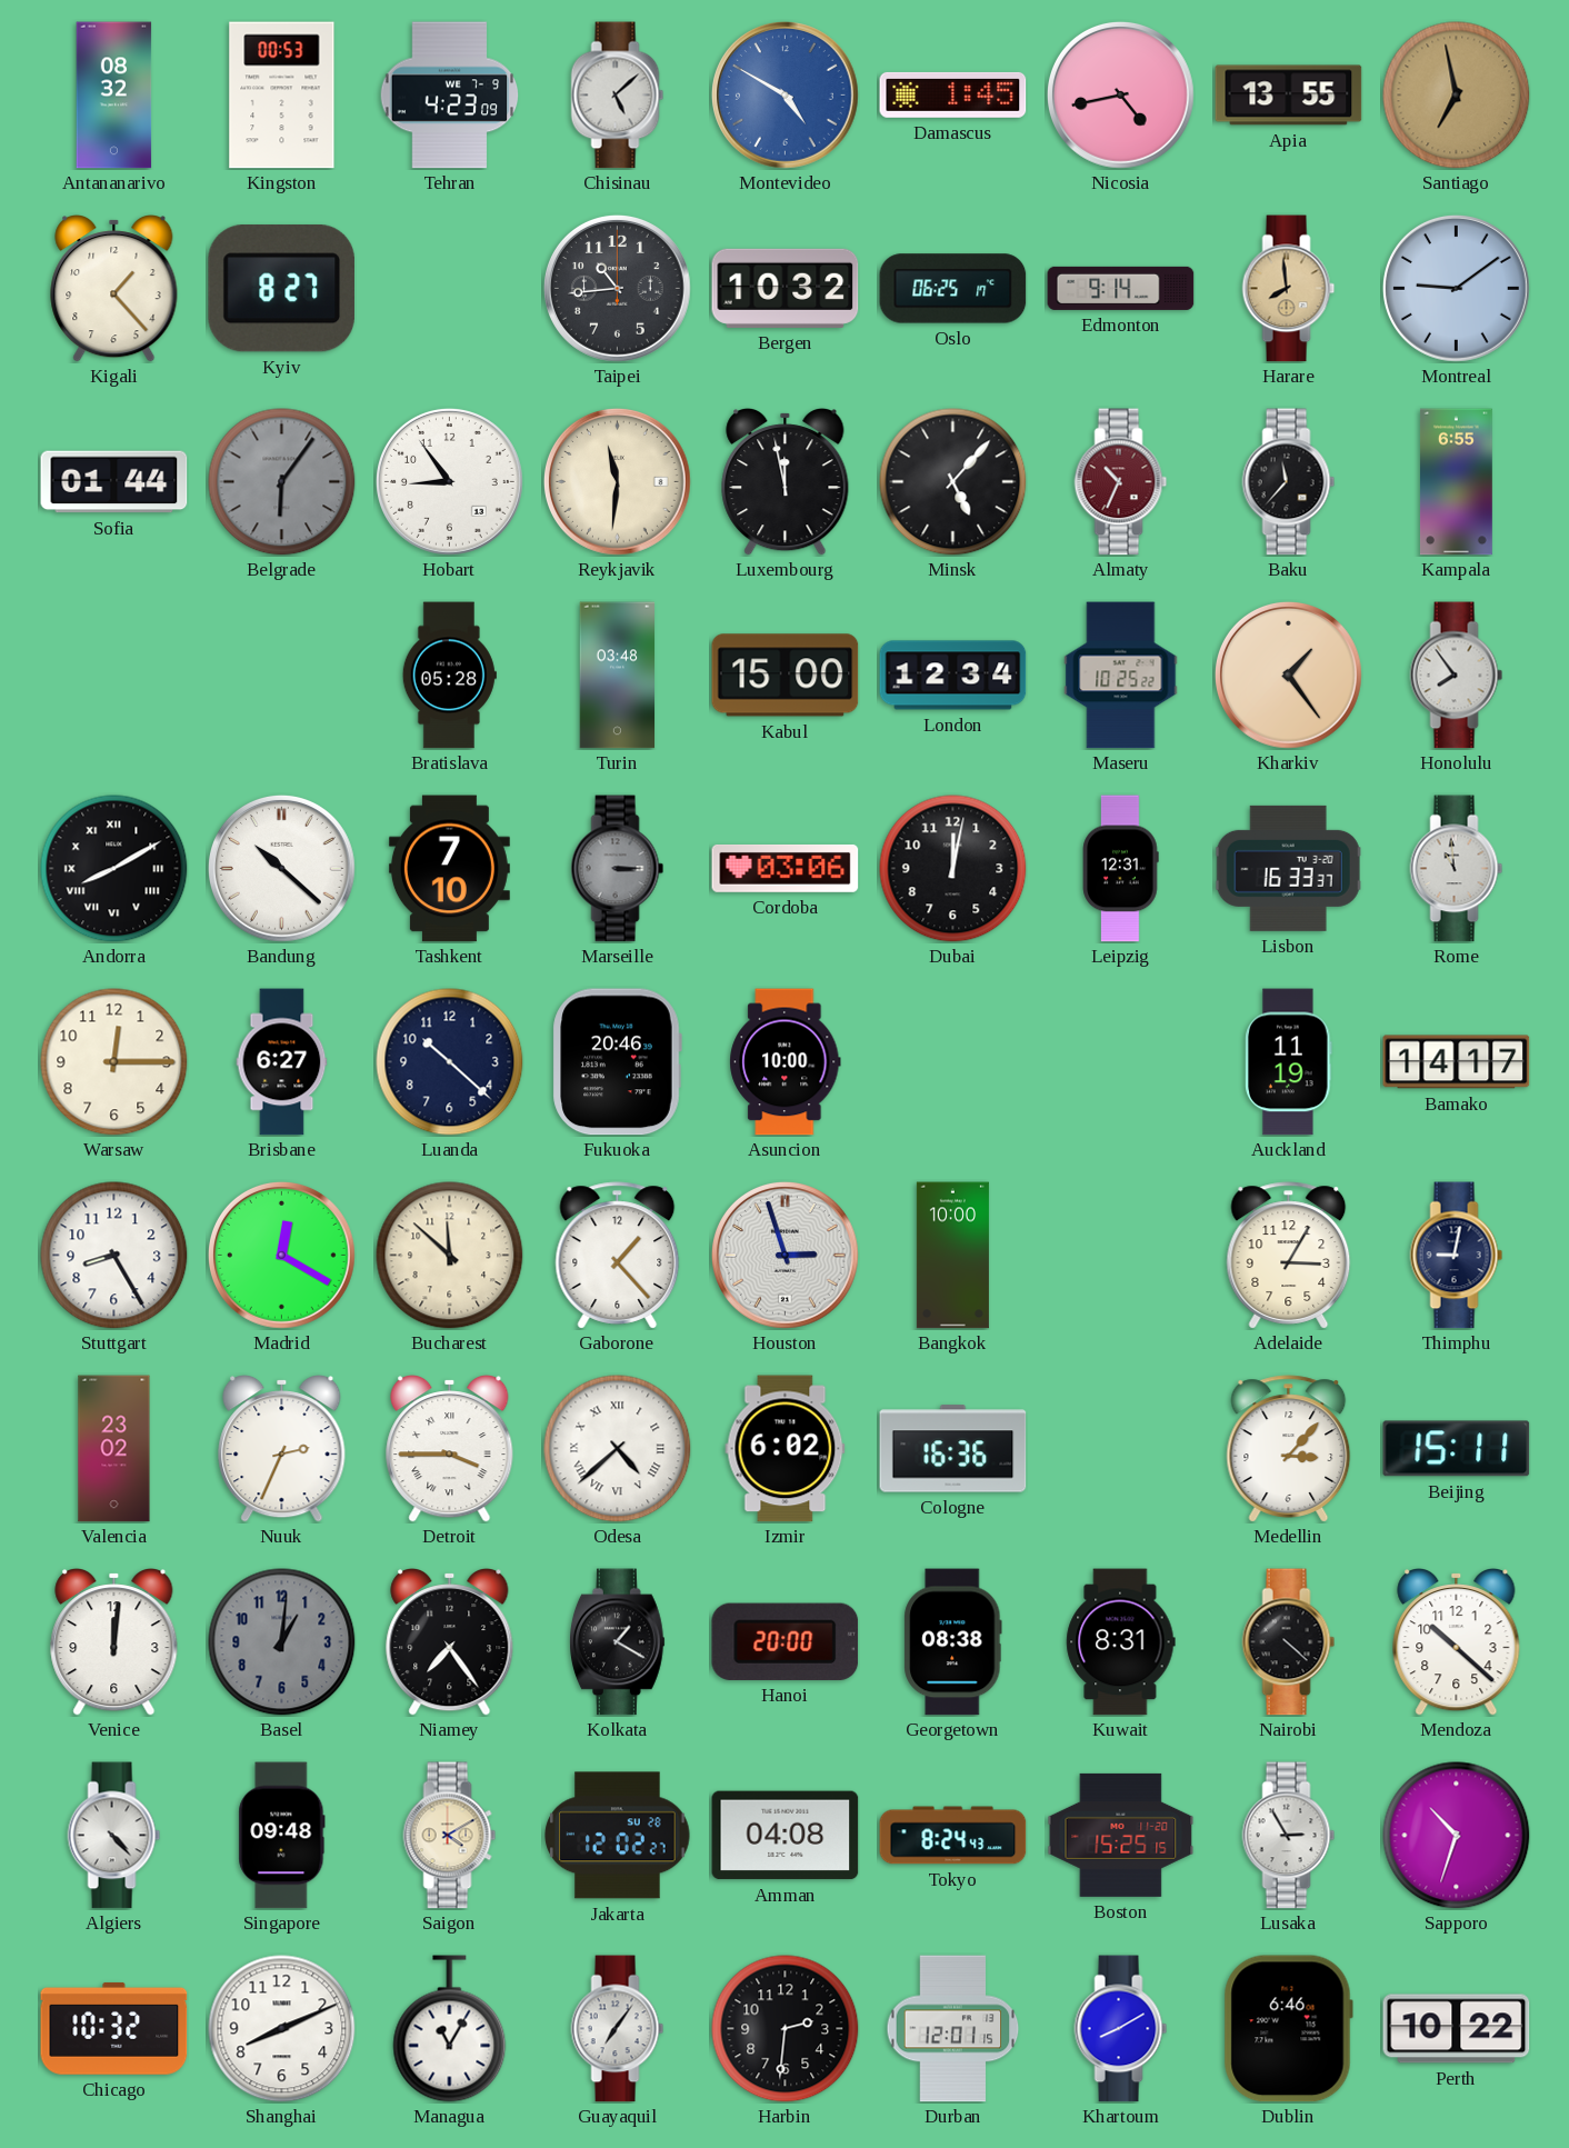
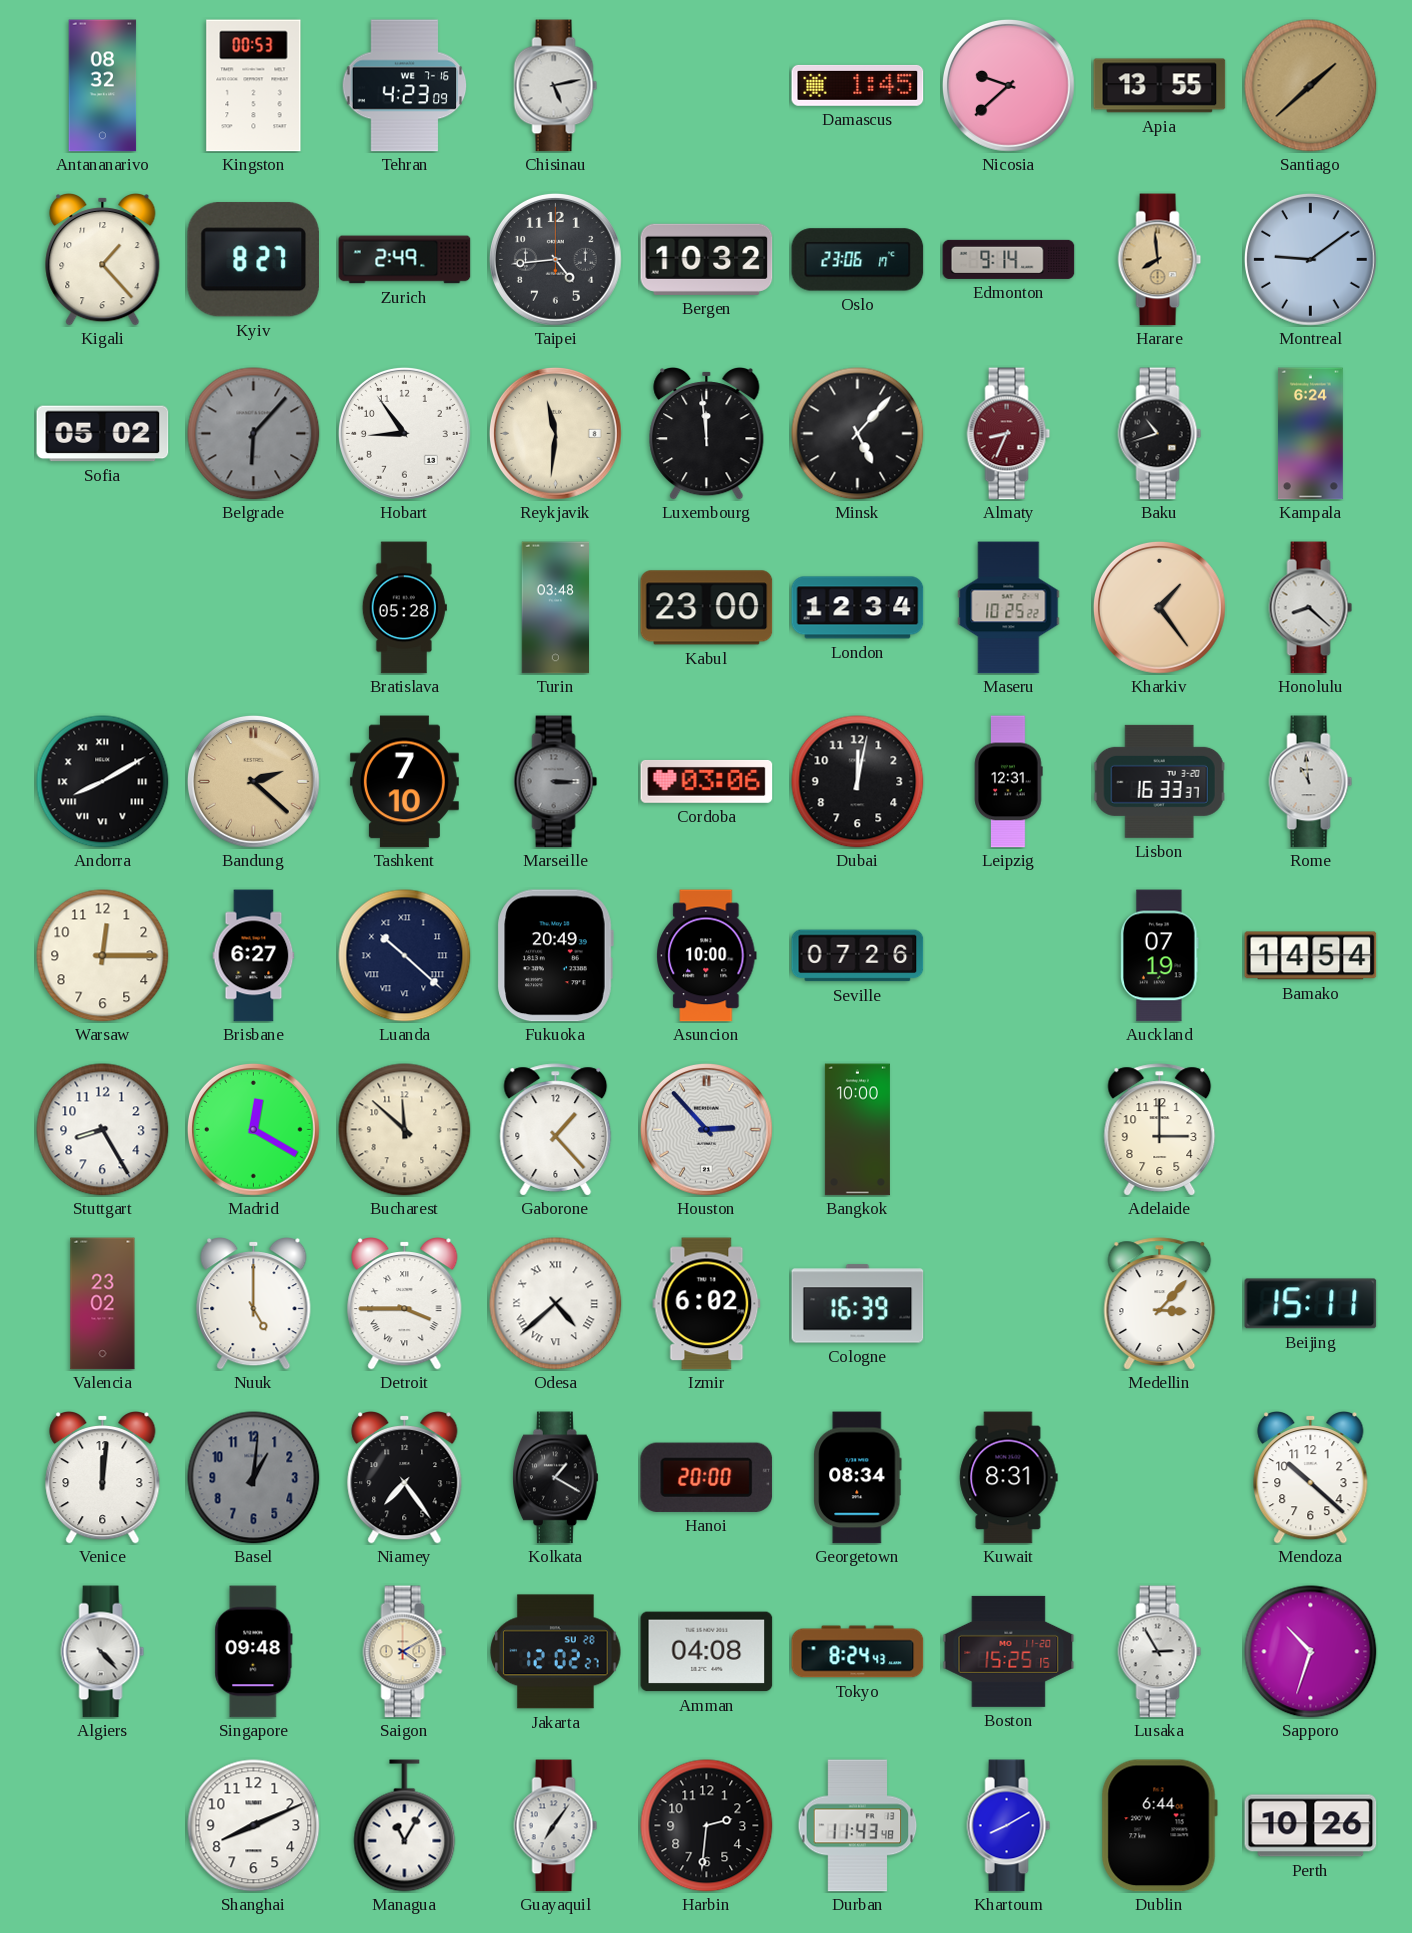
Tehran date: WE 7-9 -> WE 7-16
Chisinau: 5:08 -> 5:13
Montevideo: 4:50 -> none
Nicosia: 4:43 -> 9:38
Santiago: 6:58 -> 1:38
Zurich: none -> 2:49
Taipei: 10:44 -> 4:44
Oslo: 06:25 -> 23:06
Sofia: 01:44 -> 05:02
Belgrade: 6:06 -> 6:07
Luxembourg: 11:58 -> 11:59
Almaty: 10:34 -> 8:34
Baku: 11:37 -> 10:42
Kampala: 6:55 -> 6:24
Kabul: 15:00 -> 23:00
Honolulu: 7:54 -> 8:22
Bandung: 10:22 -> 2:22
Bandung dial: white -> champagne
Luanda numerals: Arabic -> Roman
Fukuoka: 20:46 -> 20:49
Seville: none -> 07:26
Auckland: 11:19 -> 07:19
Bamako: 14:17 -> 14:54
Houston: 2:57 -> 2:53
Adelaide: 3:05 -> 3:00
Thimphu: 9:02 -> none
Nuuk: 2:34 -> 5:00
Cologne: 16:36 -> 16:39
Georgetown: 08:38 -> 08:34
Nairobi: 4:22 -> none
Chicago: 10:32 -> none
Durban: 12:01 -> 11:43
Dublin: 6:46 -> 6:44
Perth: 10:22 -> 10:26
